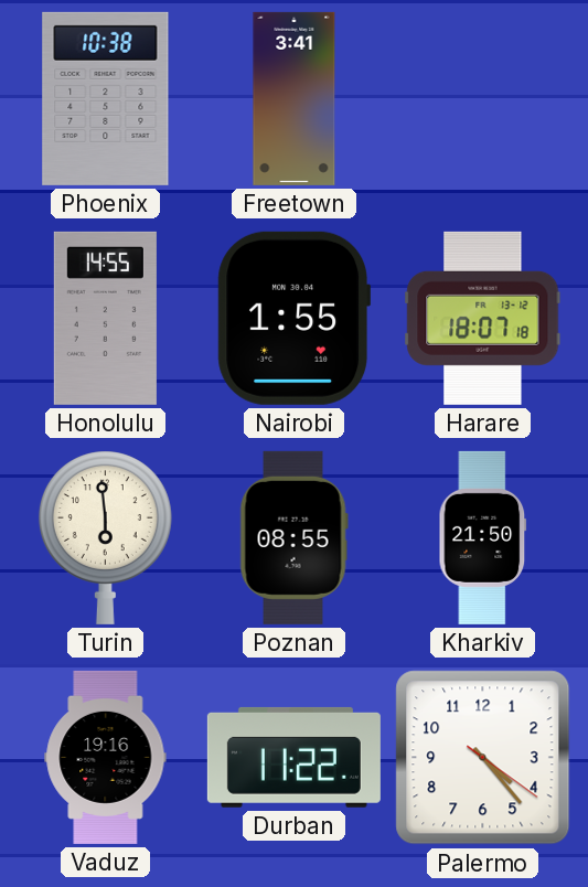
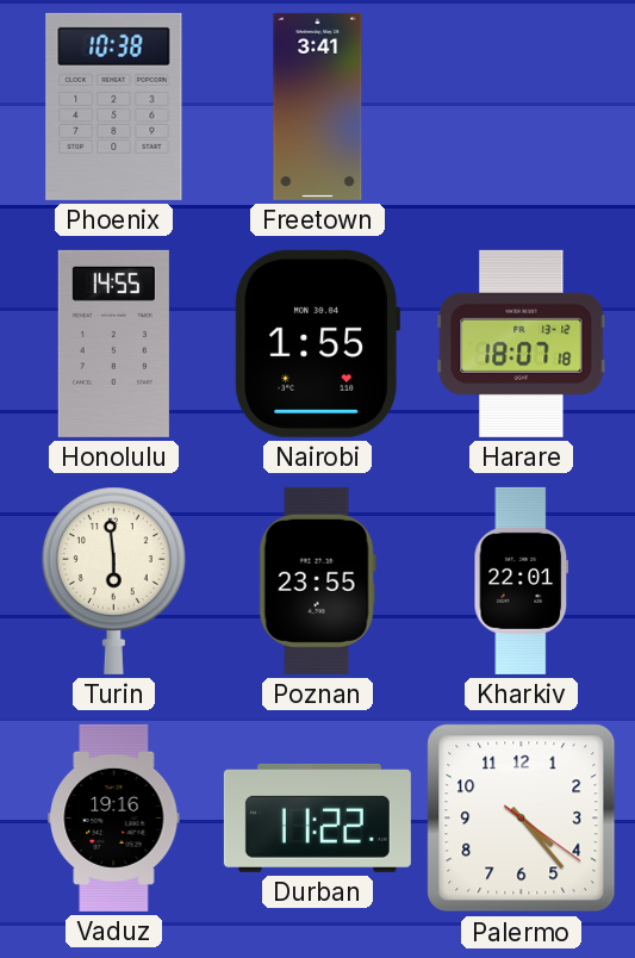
Poznan: 08:55 -> 23:55
Kharkiv: 21:50 -> 22:01
